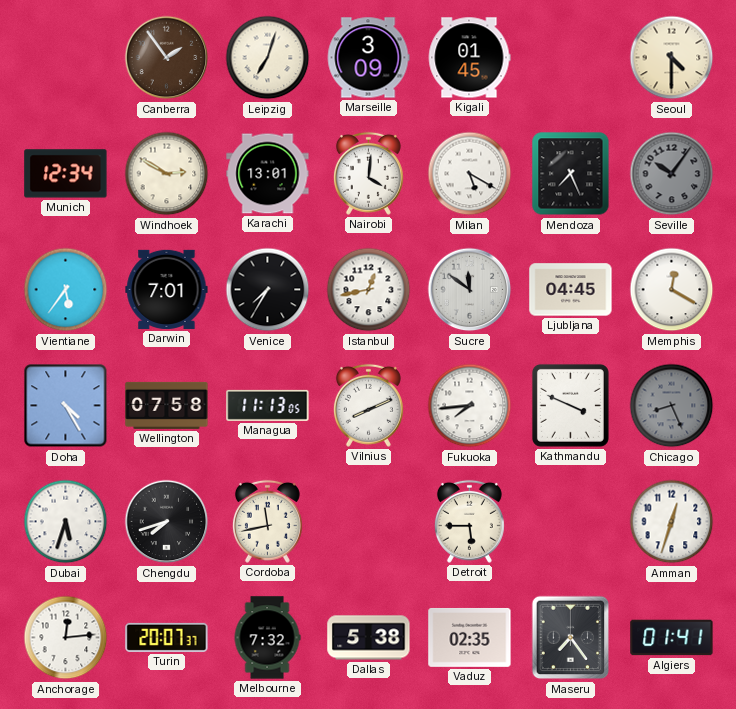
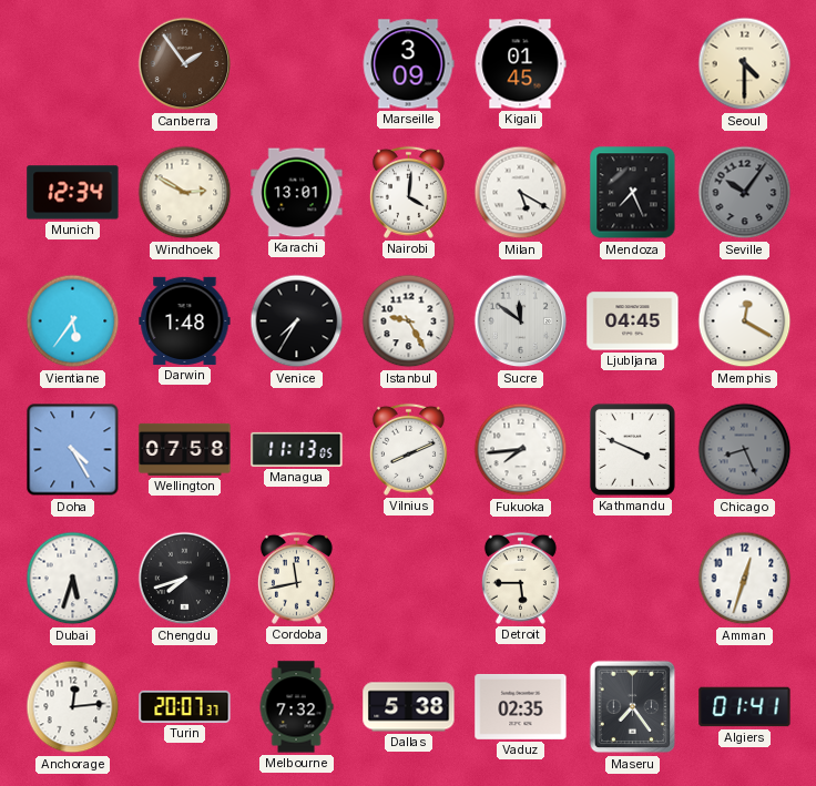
Leipzig: 7:03 -> none
Darwin: 7:01 -> 1:48
Istanbul: 12:43 -> 9:25
